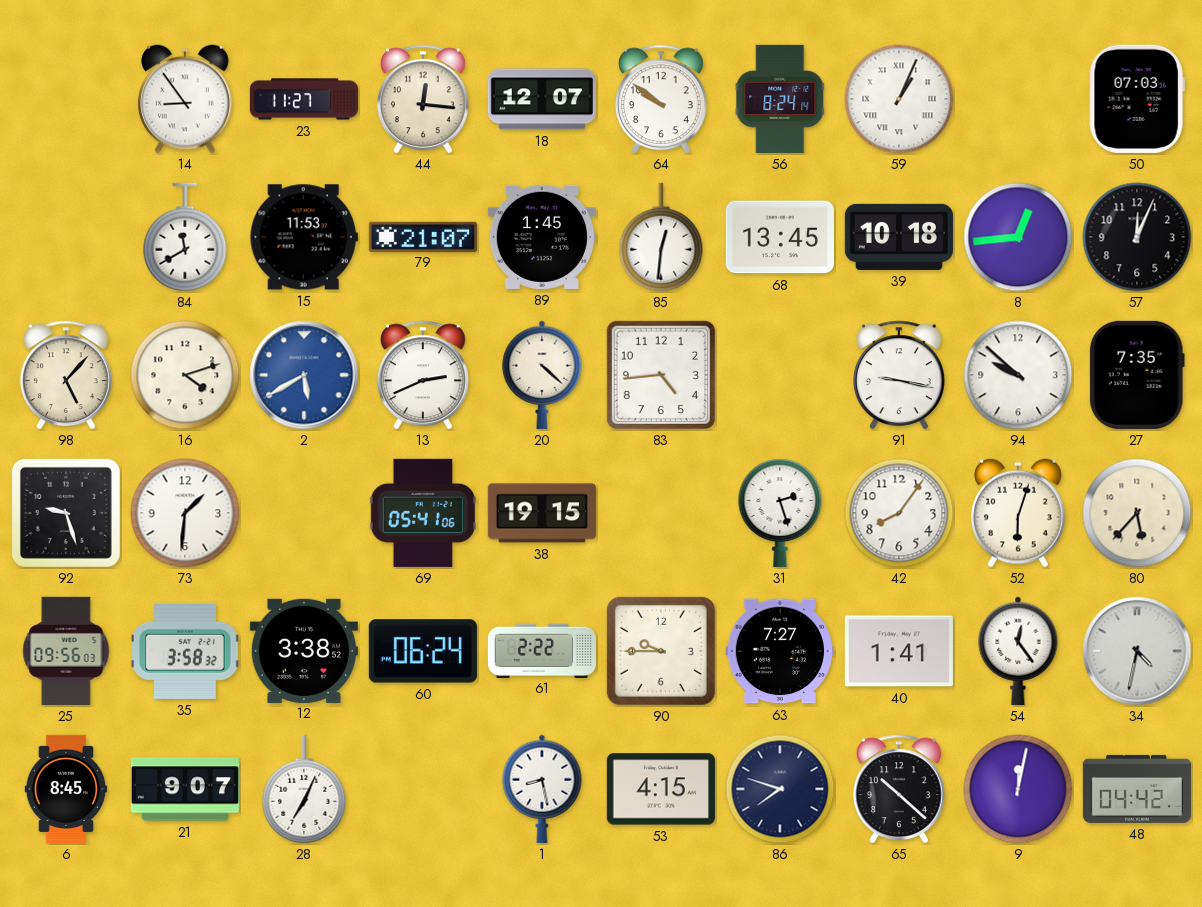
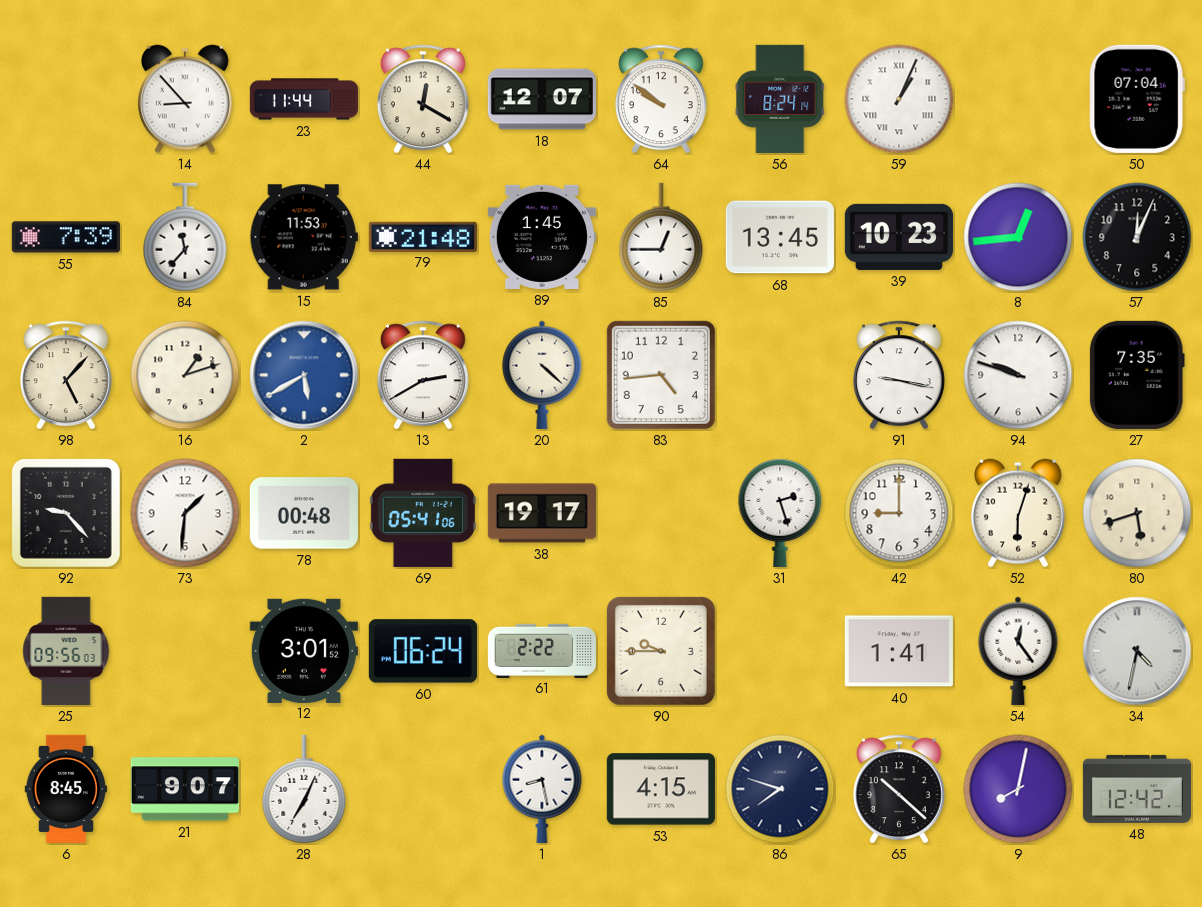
14: 8:54 -> 8:53
23: 11:27 -> 11:44
44: 12:16 -> 12:20
50: 07:03 -> 07:04
55: none -> 7:39
84: 11:40 -> 11:37
79: 21:07 -> 21:48
85: 12:31 -> 12:45
39: 10:18 -> 10:23
16: 4:12 -> 1:12
13: 2:41 -> 2:40
94: 9:52 -> 9:48
92: 9:27 -> 9:23
78: none -> 00:48
38: 19:15 -> 19:17
42: 8:06 -> 9:00
80: 5:37 -> 5:42
35: 3:58 -> none
12: 3:38 -> 3:01
63: 7:27 -> none
9: 12:02 -> 8:02
48: 04:42 -> 12:42
